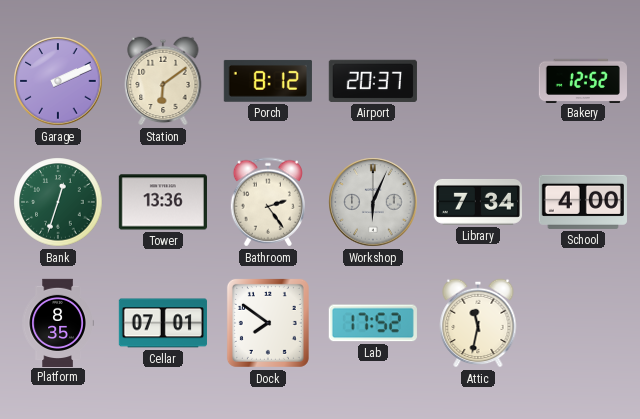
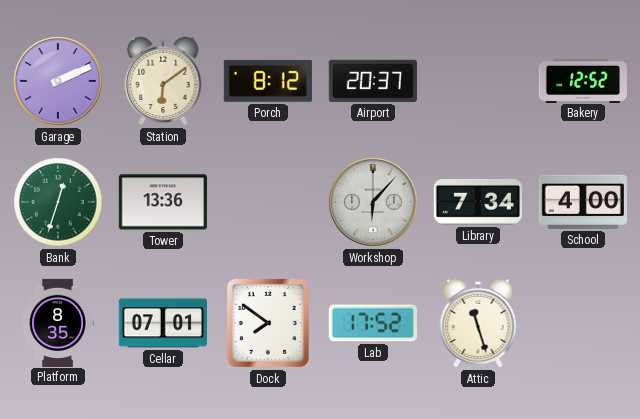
Bathroom: 2:24 -> none
Workshop: 6:04 -> 6:07
Attic: 11:32 -> 11:27
